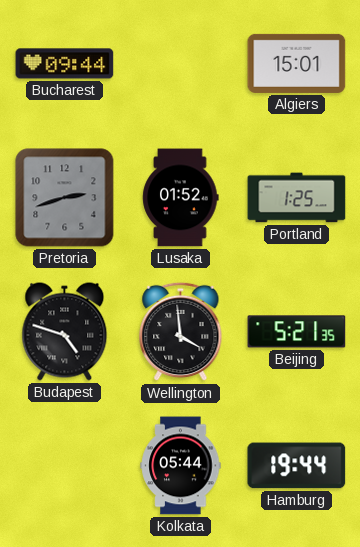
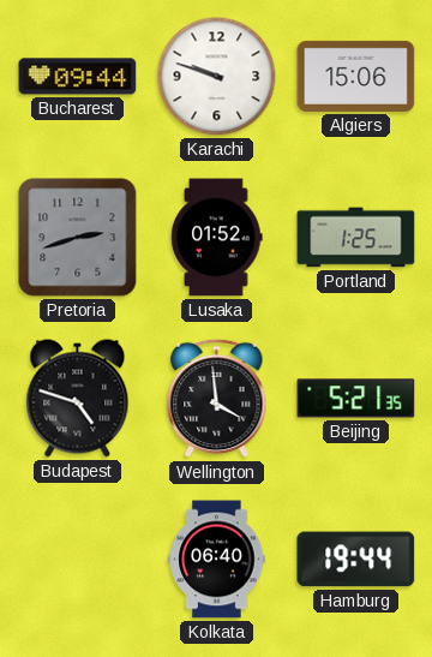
Karachi: none -> 9:48
Algiers: 15:01 -> 15:06
Kolkata: 05:44 -> 06:40
